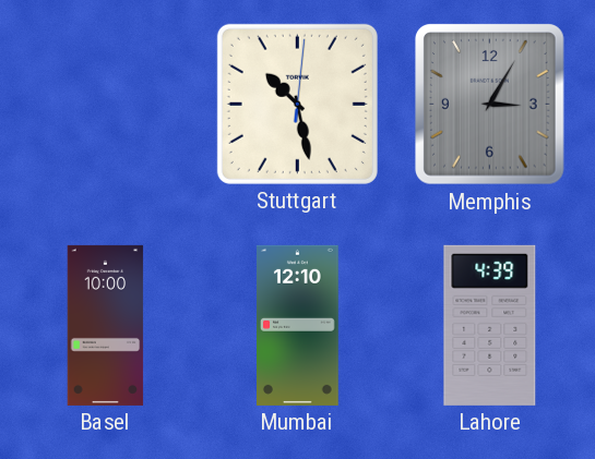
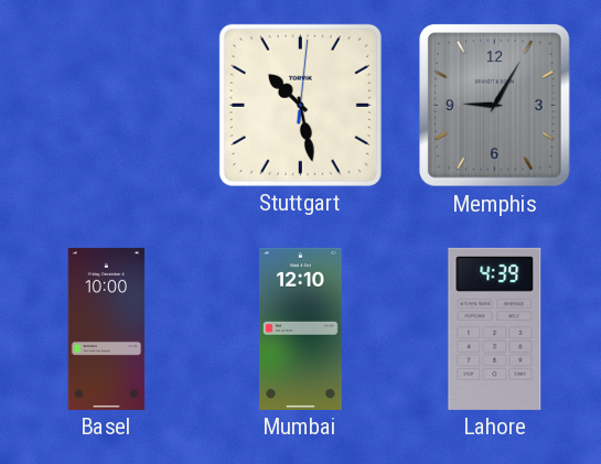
Memphis: 3:05 -> 9:05
